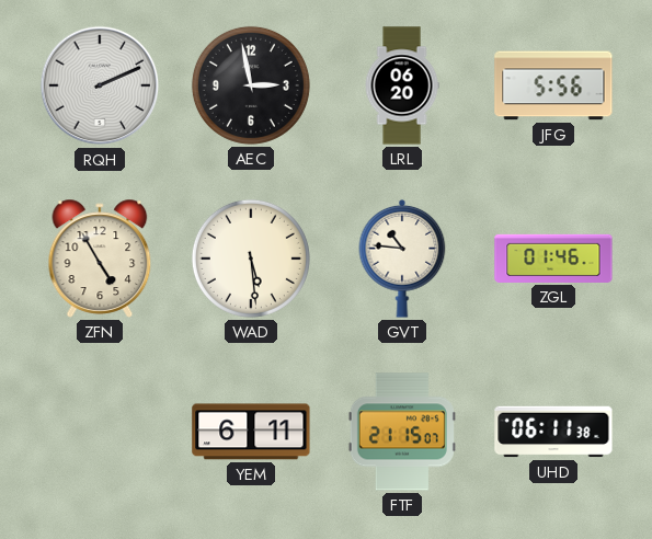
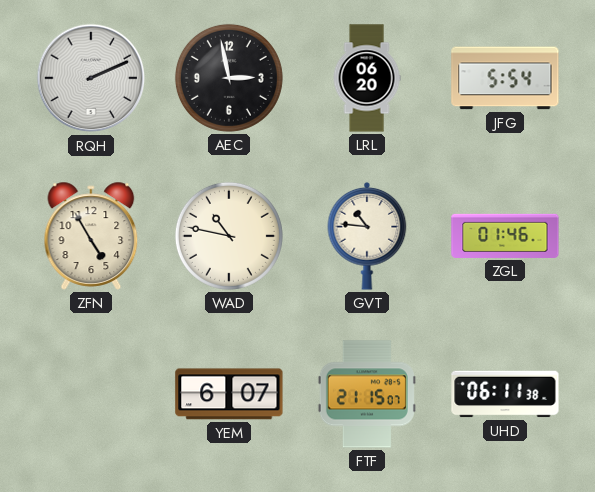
JFG: 5:56 -> 5:54
WAD: 5:29 -> 10:47
YEM: 6:11 -> 6:07
